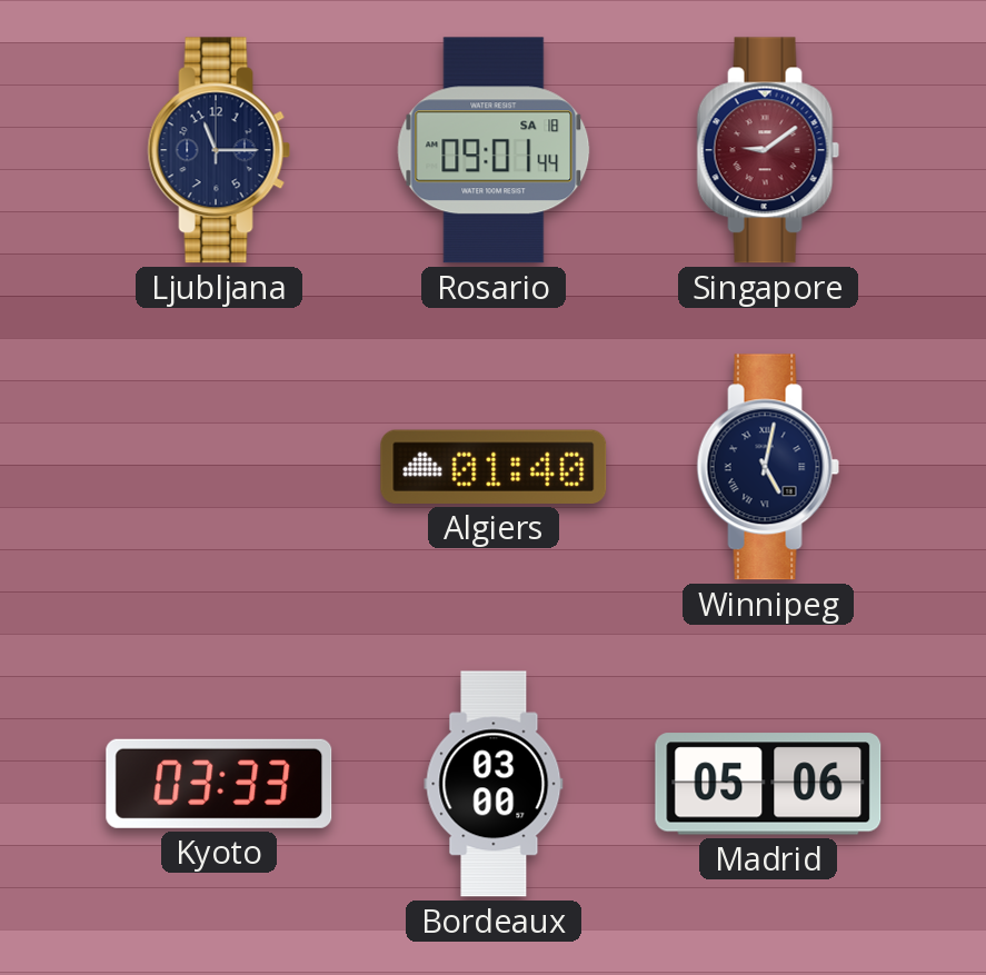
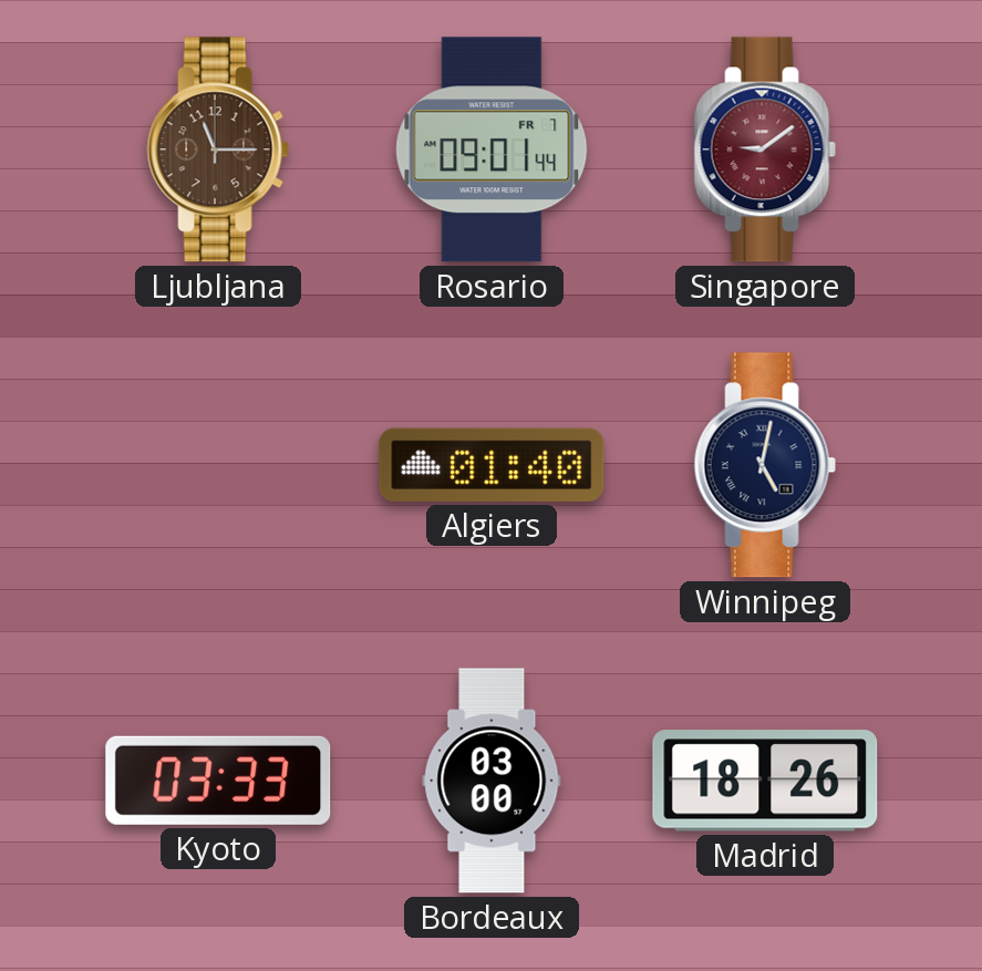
Ljubljana dial: navy -> brown
Rosario date: SA 18 -> FR 7
Madrid: 05:06 -> 18:26
